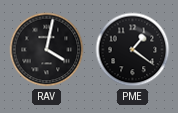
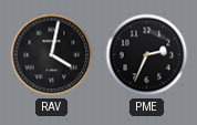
PME: 1:21 -> 2:34
